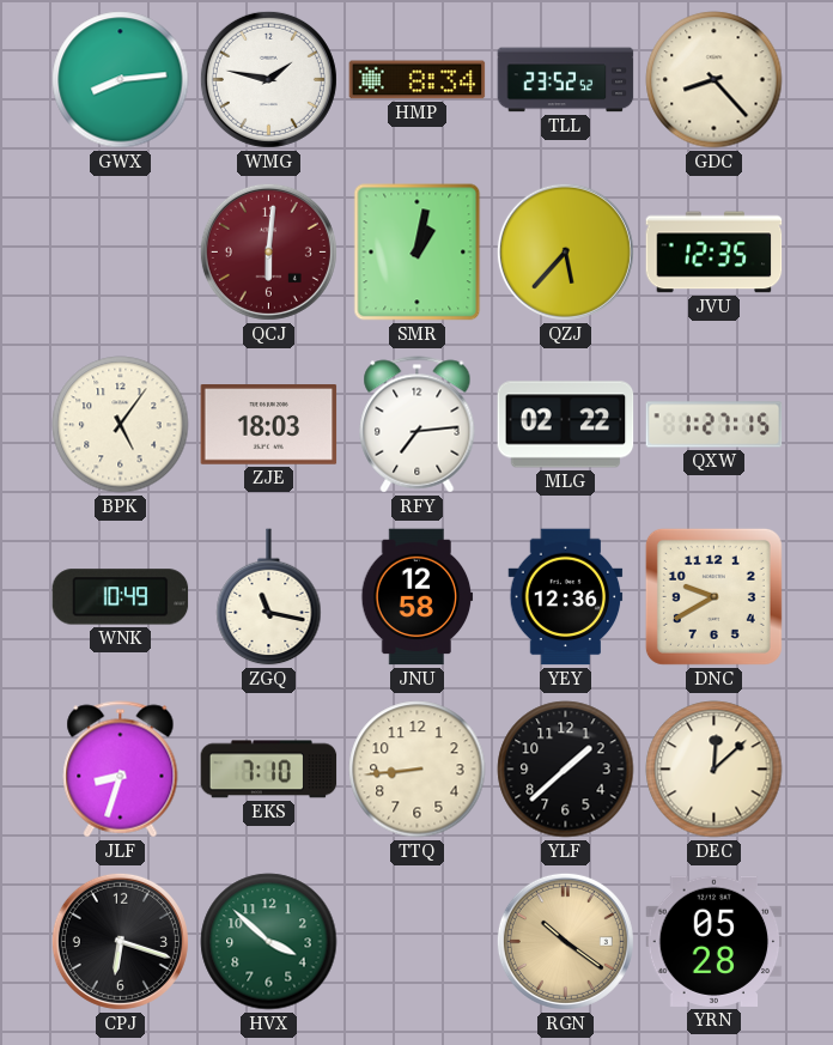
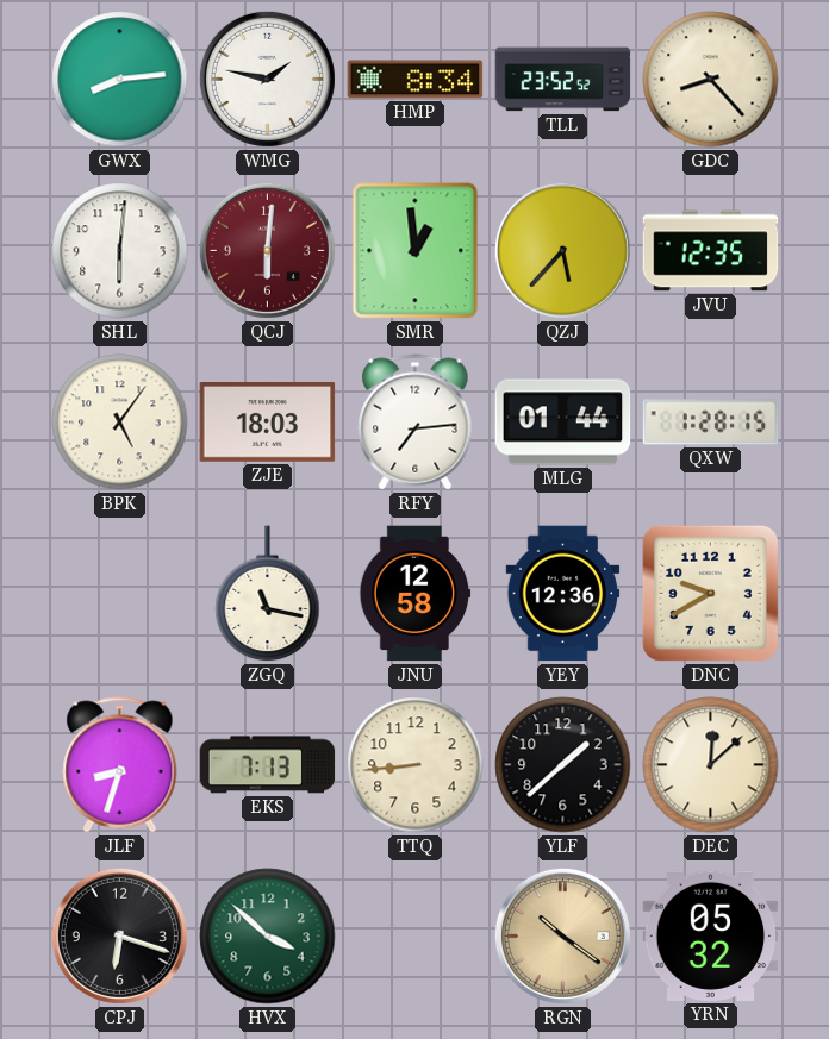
SHL: none -> 6:01
SMR: 1:02 -> 12:59
MLG: 02:22 -> 01:44
QXW: 1:27 -> 1:28
WNK: 10:49 -> none
EKS: 7:10 -> 7:13
YRN: 05:28 -> 05:32
